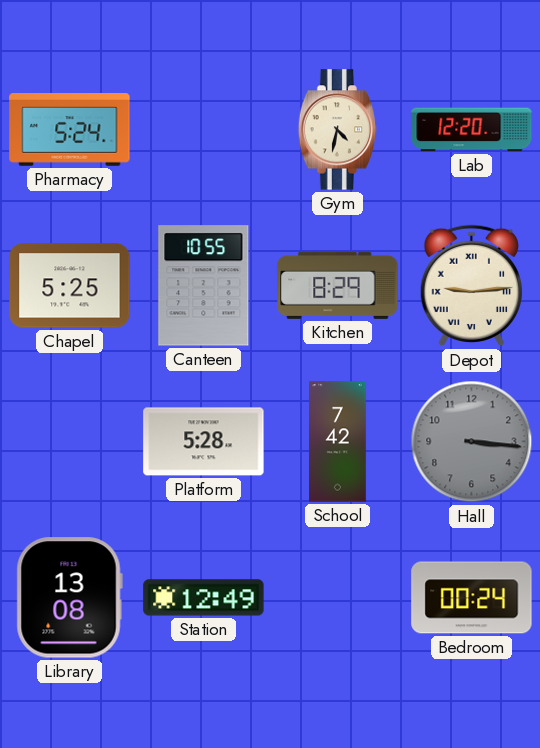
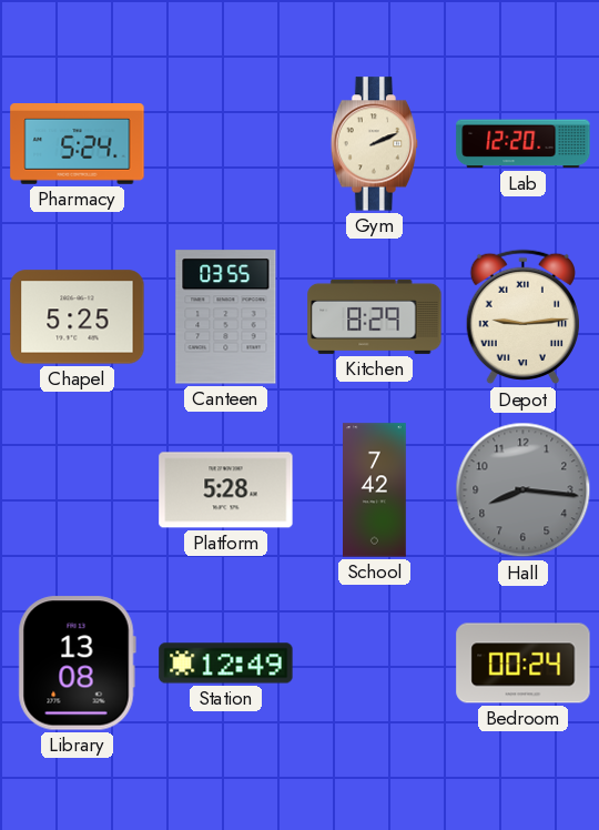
Gym: 4:32 -> 2:11
Canteen: 10:55 -> 03:55
Hall: 3:16 -> 8:16
